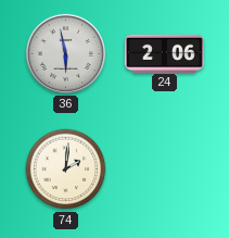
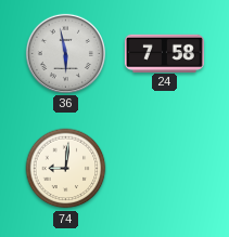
24: 2:06 -> 7:58
74: 2:01 -> 9:01
